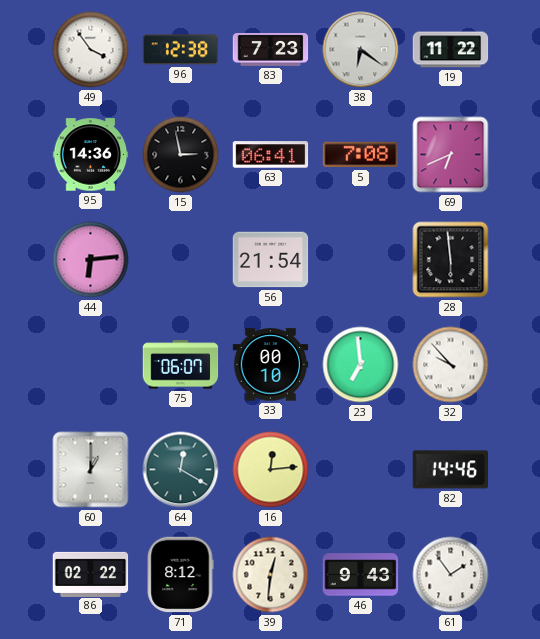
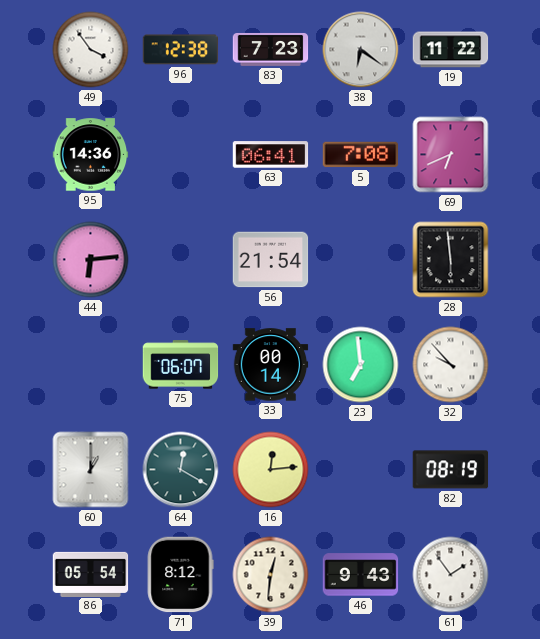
15: 2:58 -> none
33: 00:10 -> 00:14
82: 14:46 -> 08:19
86: 02:22 -> 05:54
